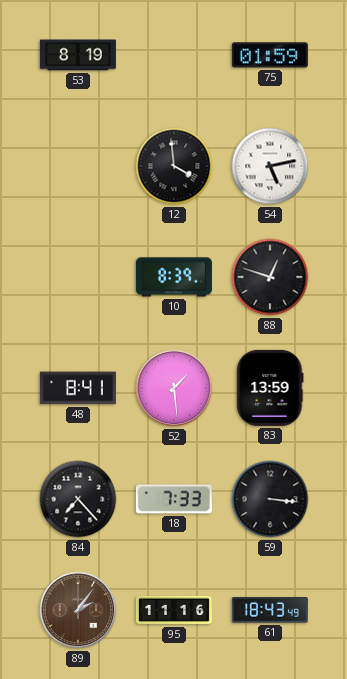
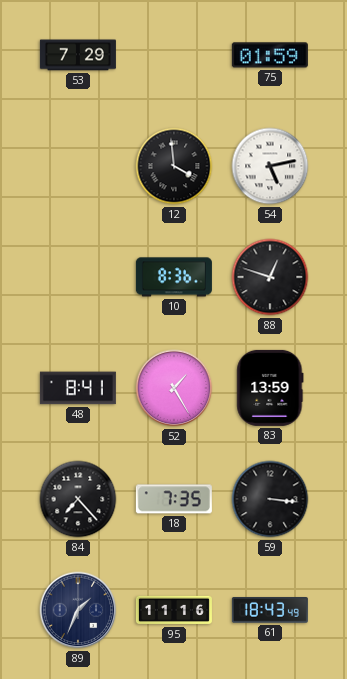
53: 8:19 -> 7:29
10: 8:39 -> 8:36
52: 1:29 -> 1:25
18: 7:33 -> 7:35
89: 2:06 -> 1:34
89 dial: brown -> navy
